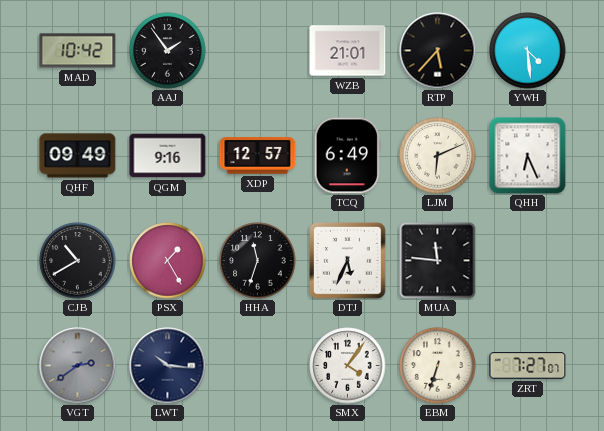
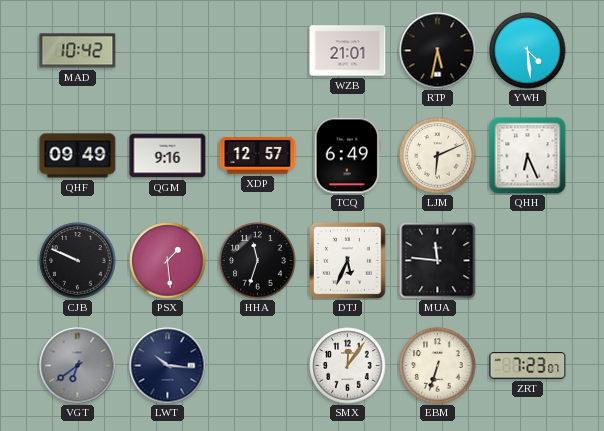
AAJ: 1:54 -> none
RTP: 5:37 -> 5:32
CJB: 10:40 -> 9:49
PSX: 1:25 -> 1:29
VGT: 2:39 -> 6:39
SMX: 4:06 -> 12:06
ZRT: 7:27 -> 7:23
